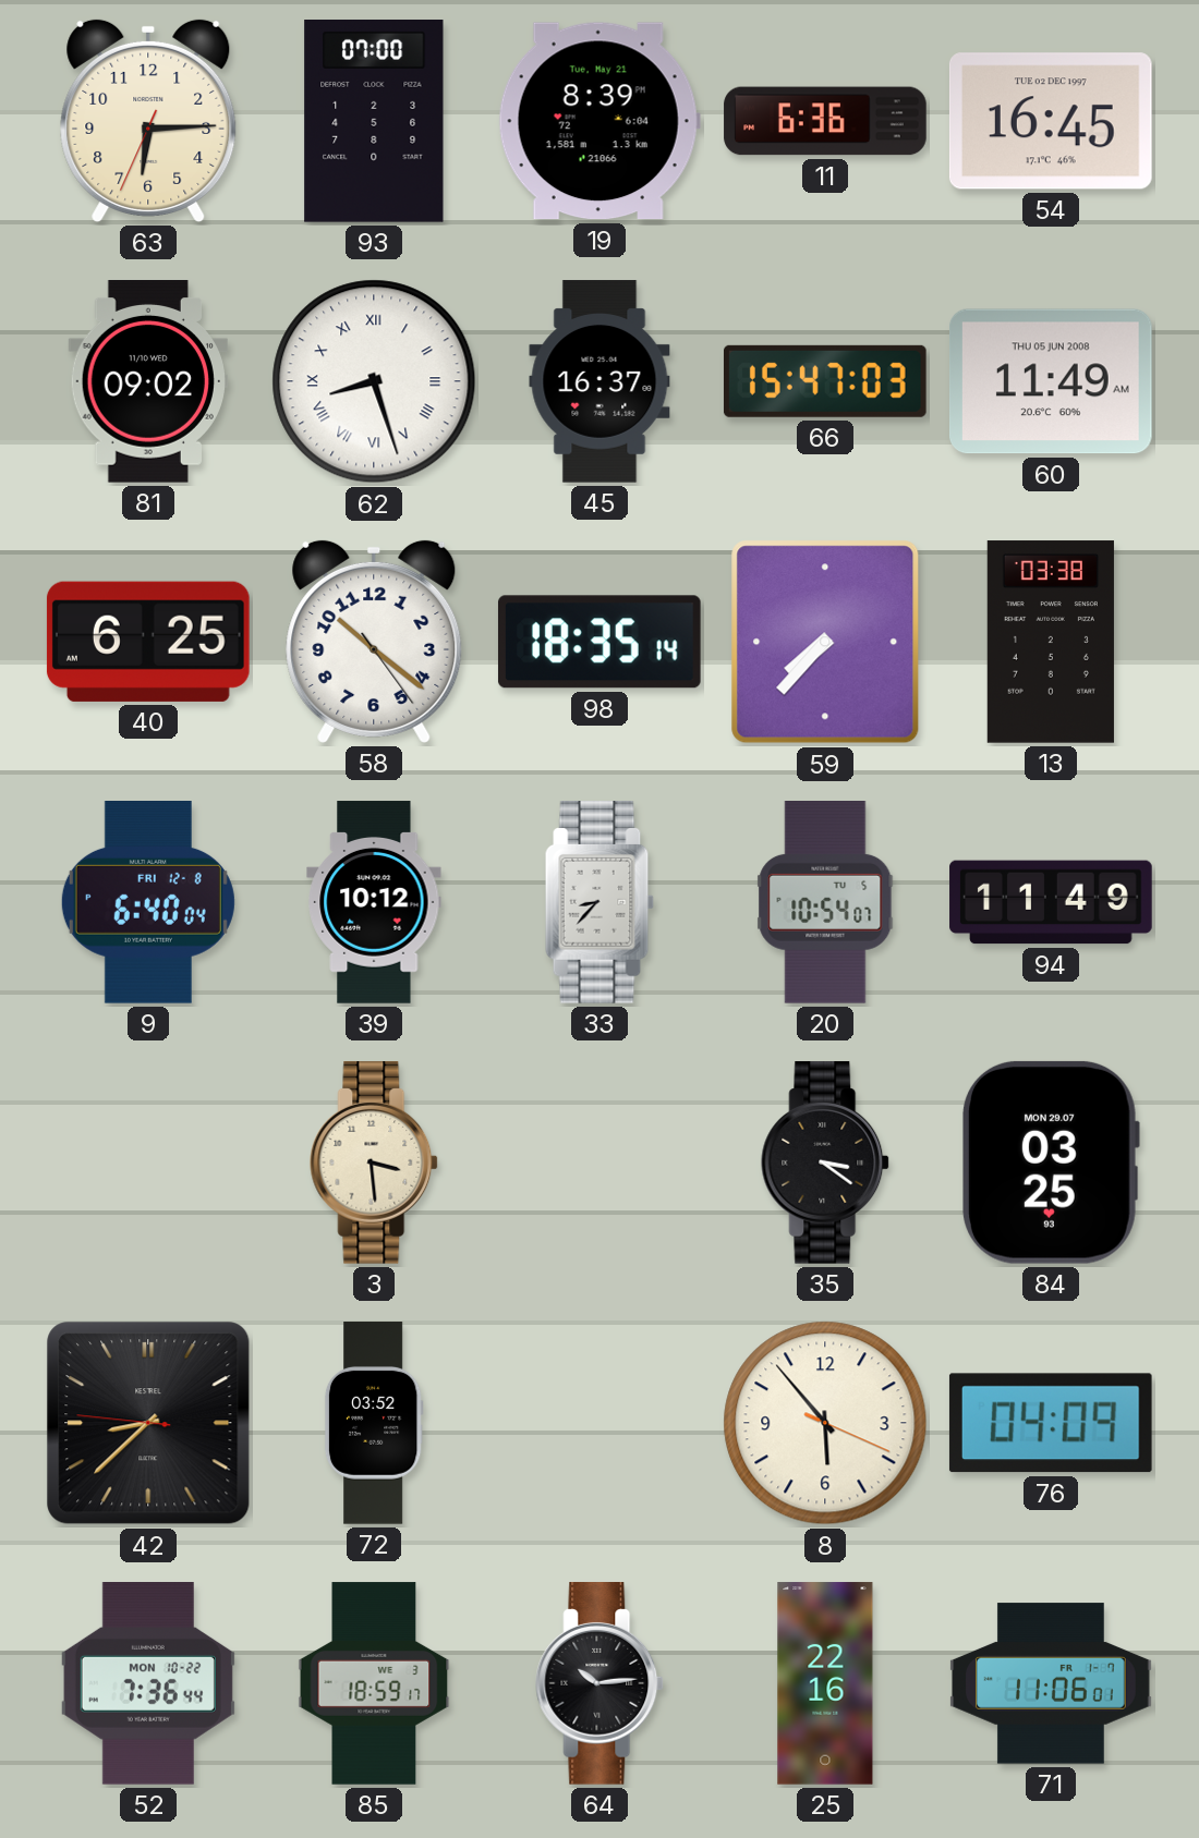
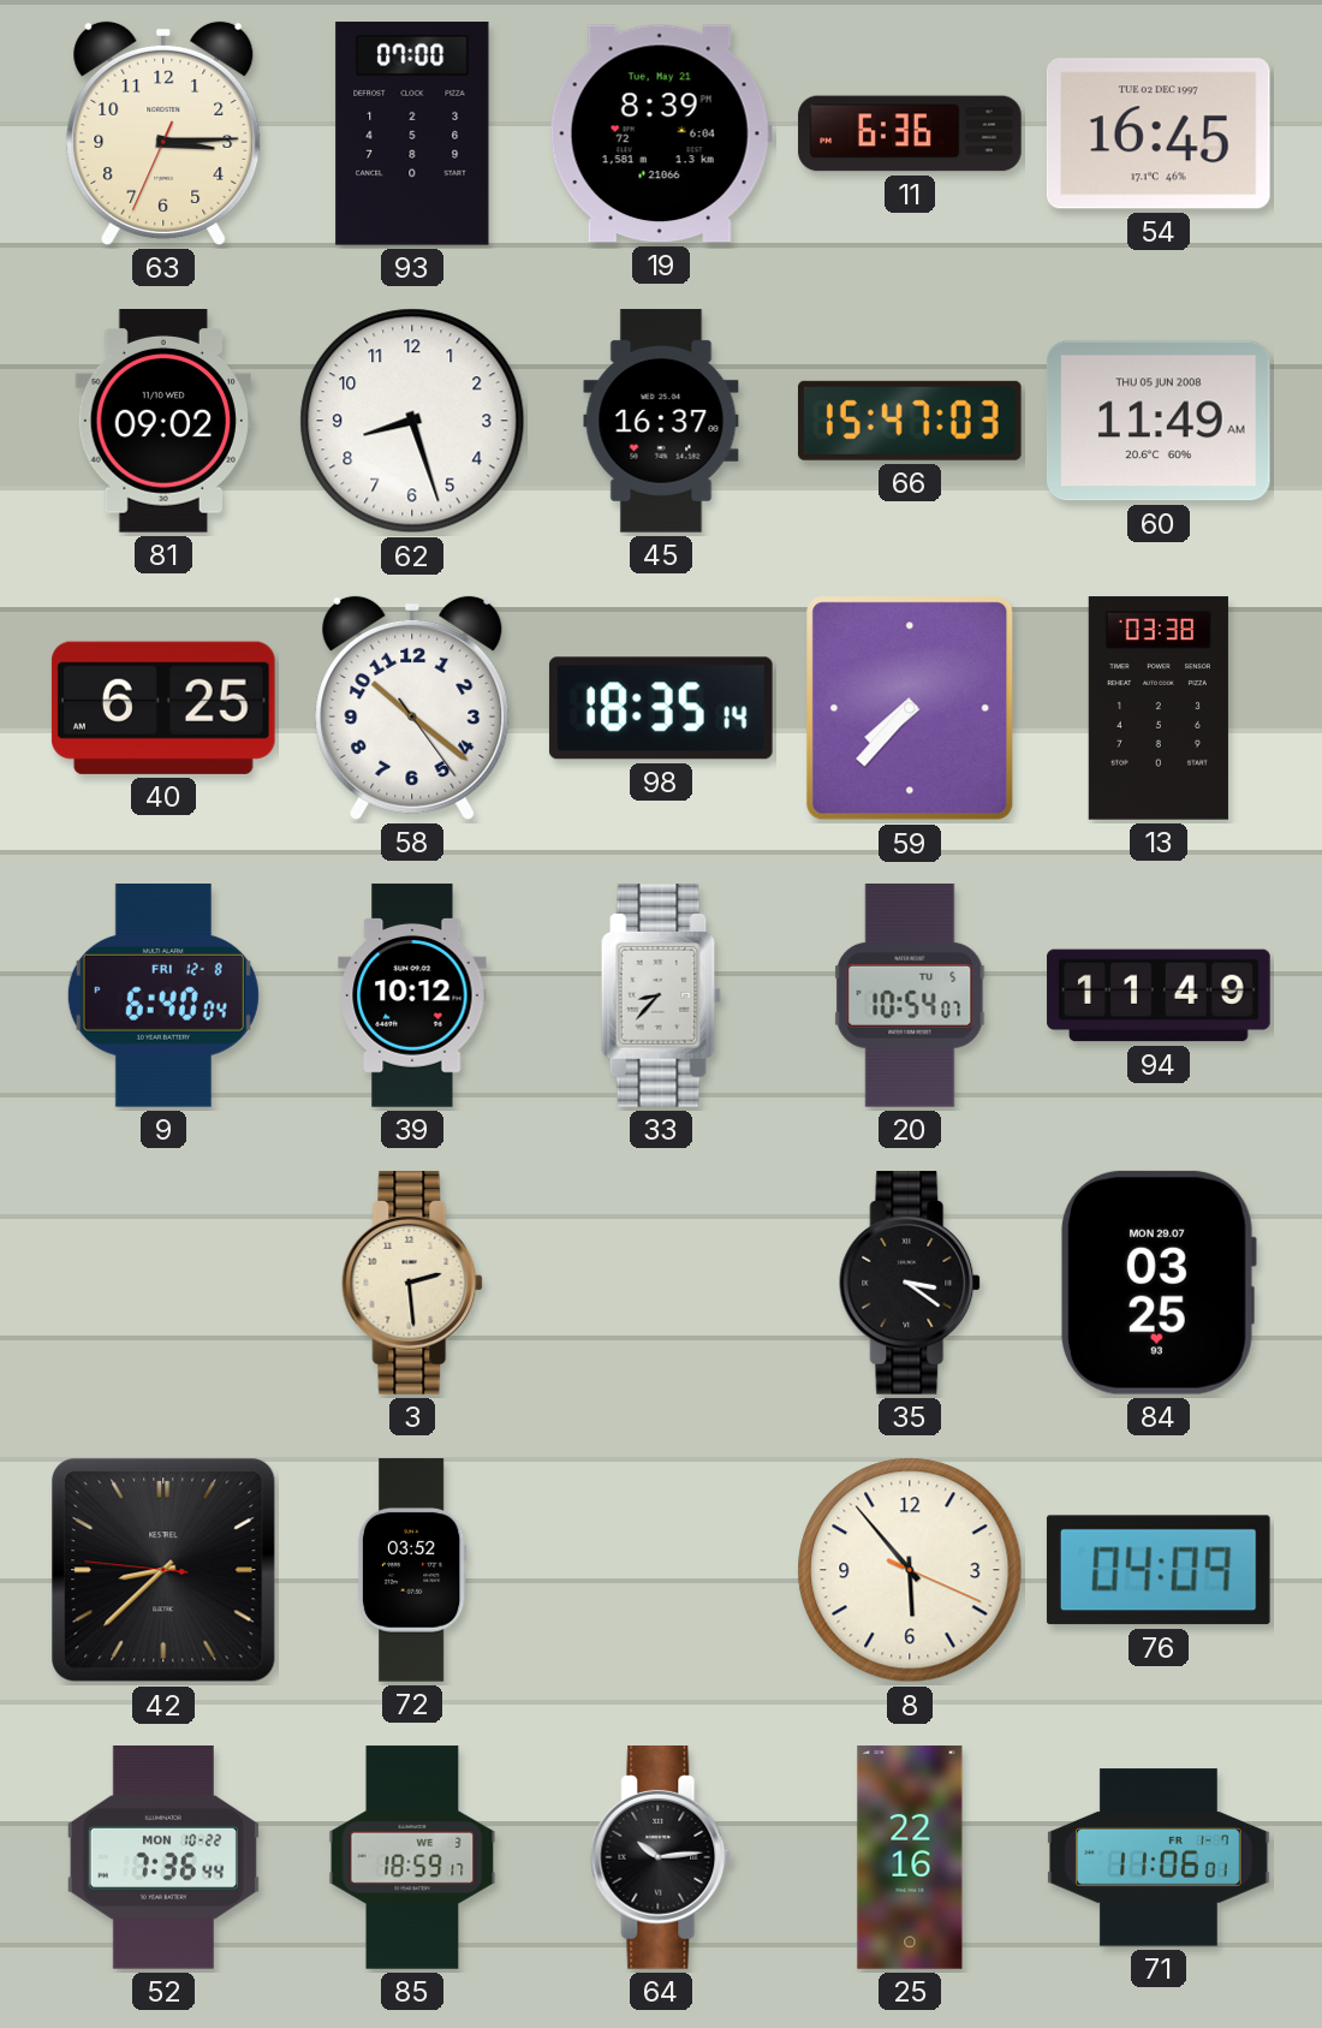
63: 6:14 -> 3:14
62 numerals: Roman -> Arabic
3: 3:29 -> 2:29
